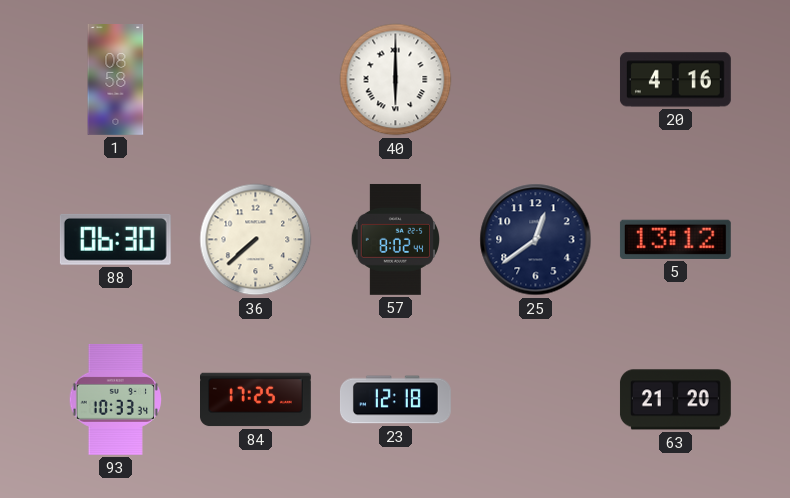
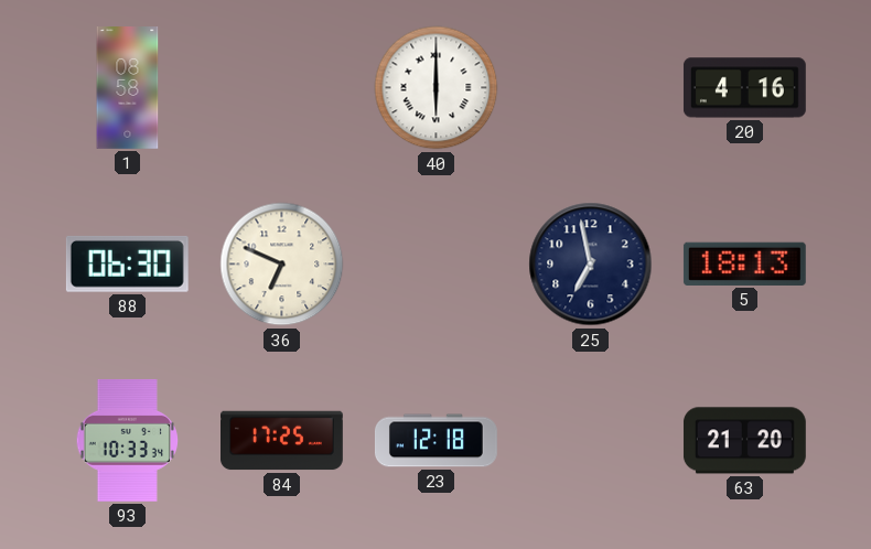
36: 7:38 -> 6:49
57: 8:02 -> none
25: 12:39 -> 6:58
5: 13:12 -> 18:13
